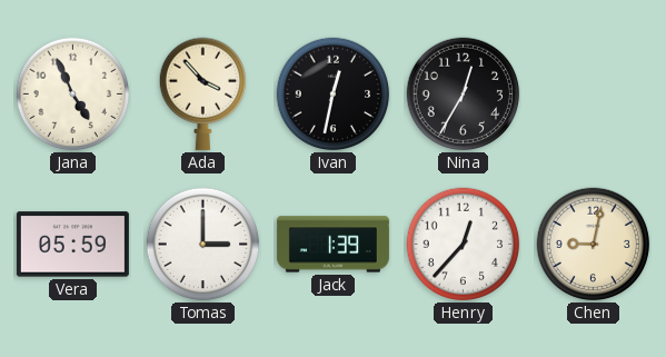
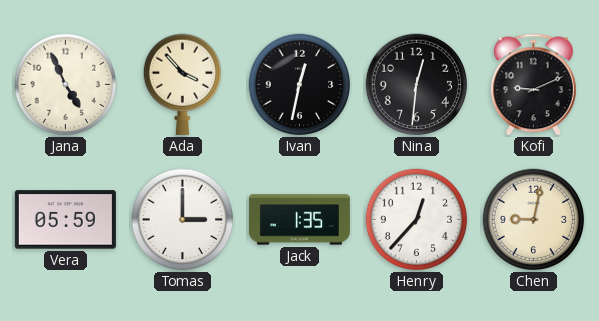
Nina: 12:35 -> 12:31
Kofi: none -> 9:11
Jack: 1:39 -> 1:35
